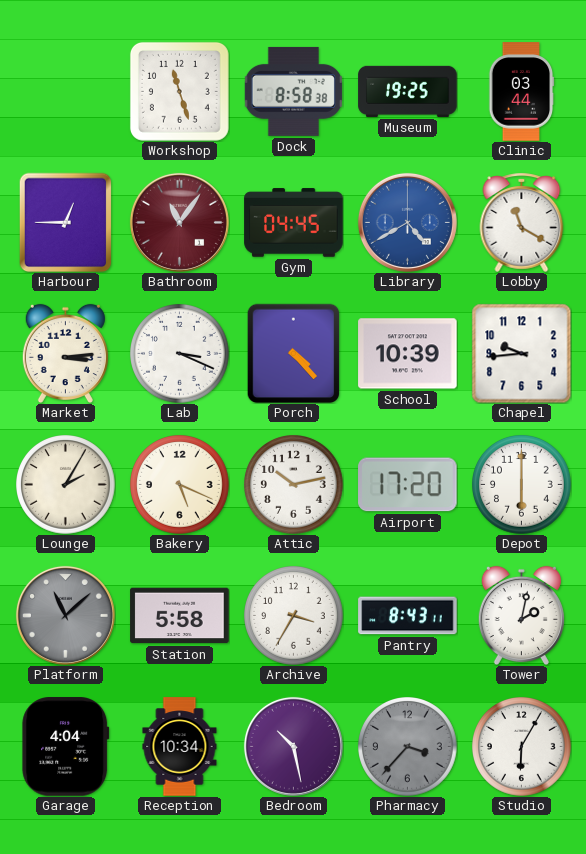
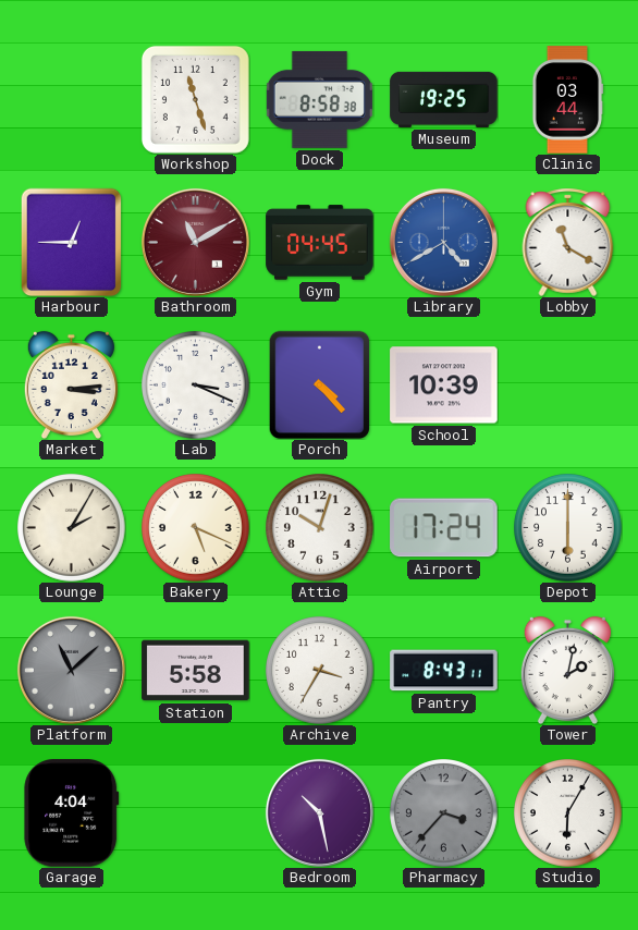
Bathroom: 11:06 -> 11:10
Chapel: 9:44 -> none
Attic: 10:13 -> 10:03
Airport: 17:20 -> 17:24
Reception: 10:34 -> none
